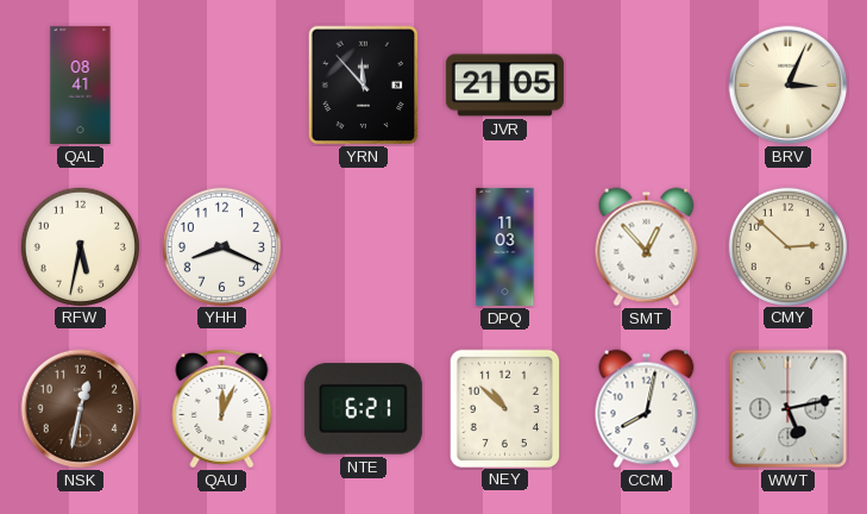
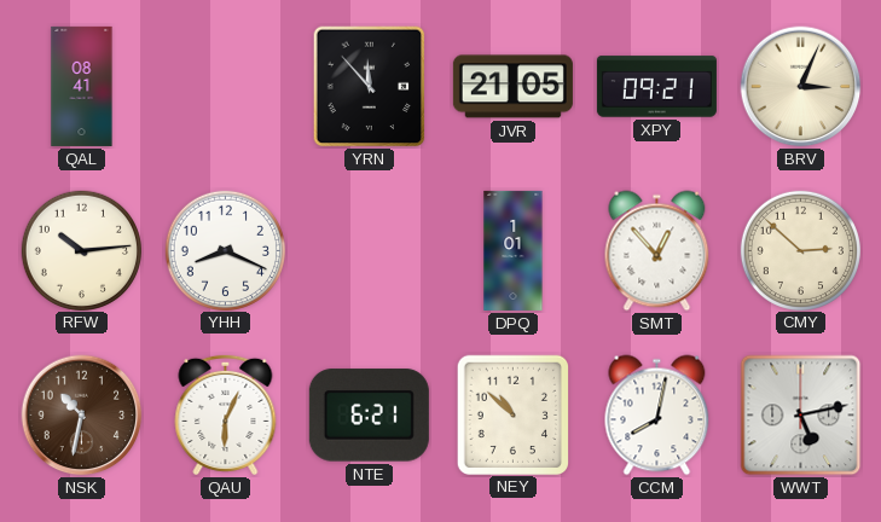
XPY: none -> 09:21
RFW: 5:32 -> 10:14
DPQ: 11:03 -> 1:01
NSK: 12:32 -> 10:32
QAU: 12:04 -> 6:04
